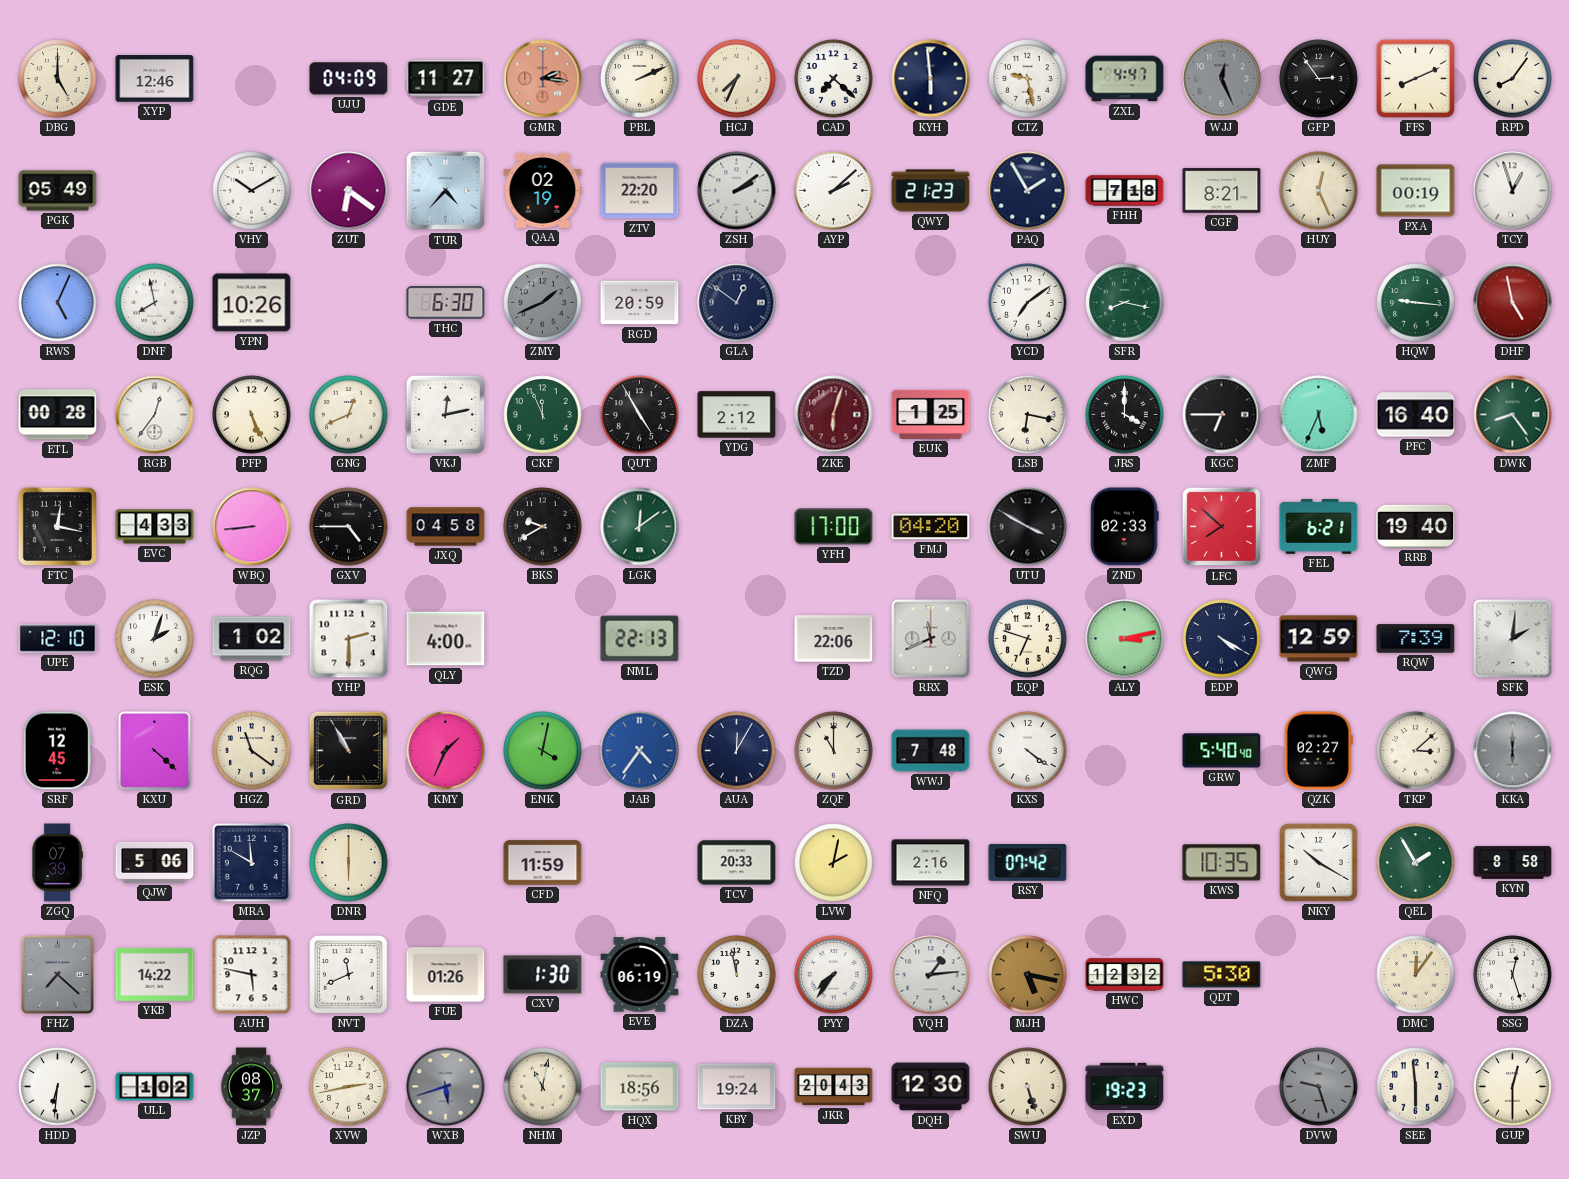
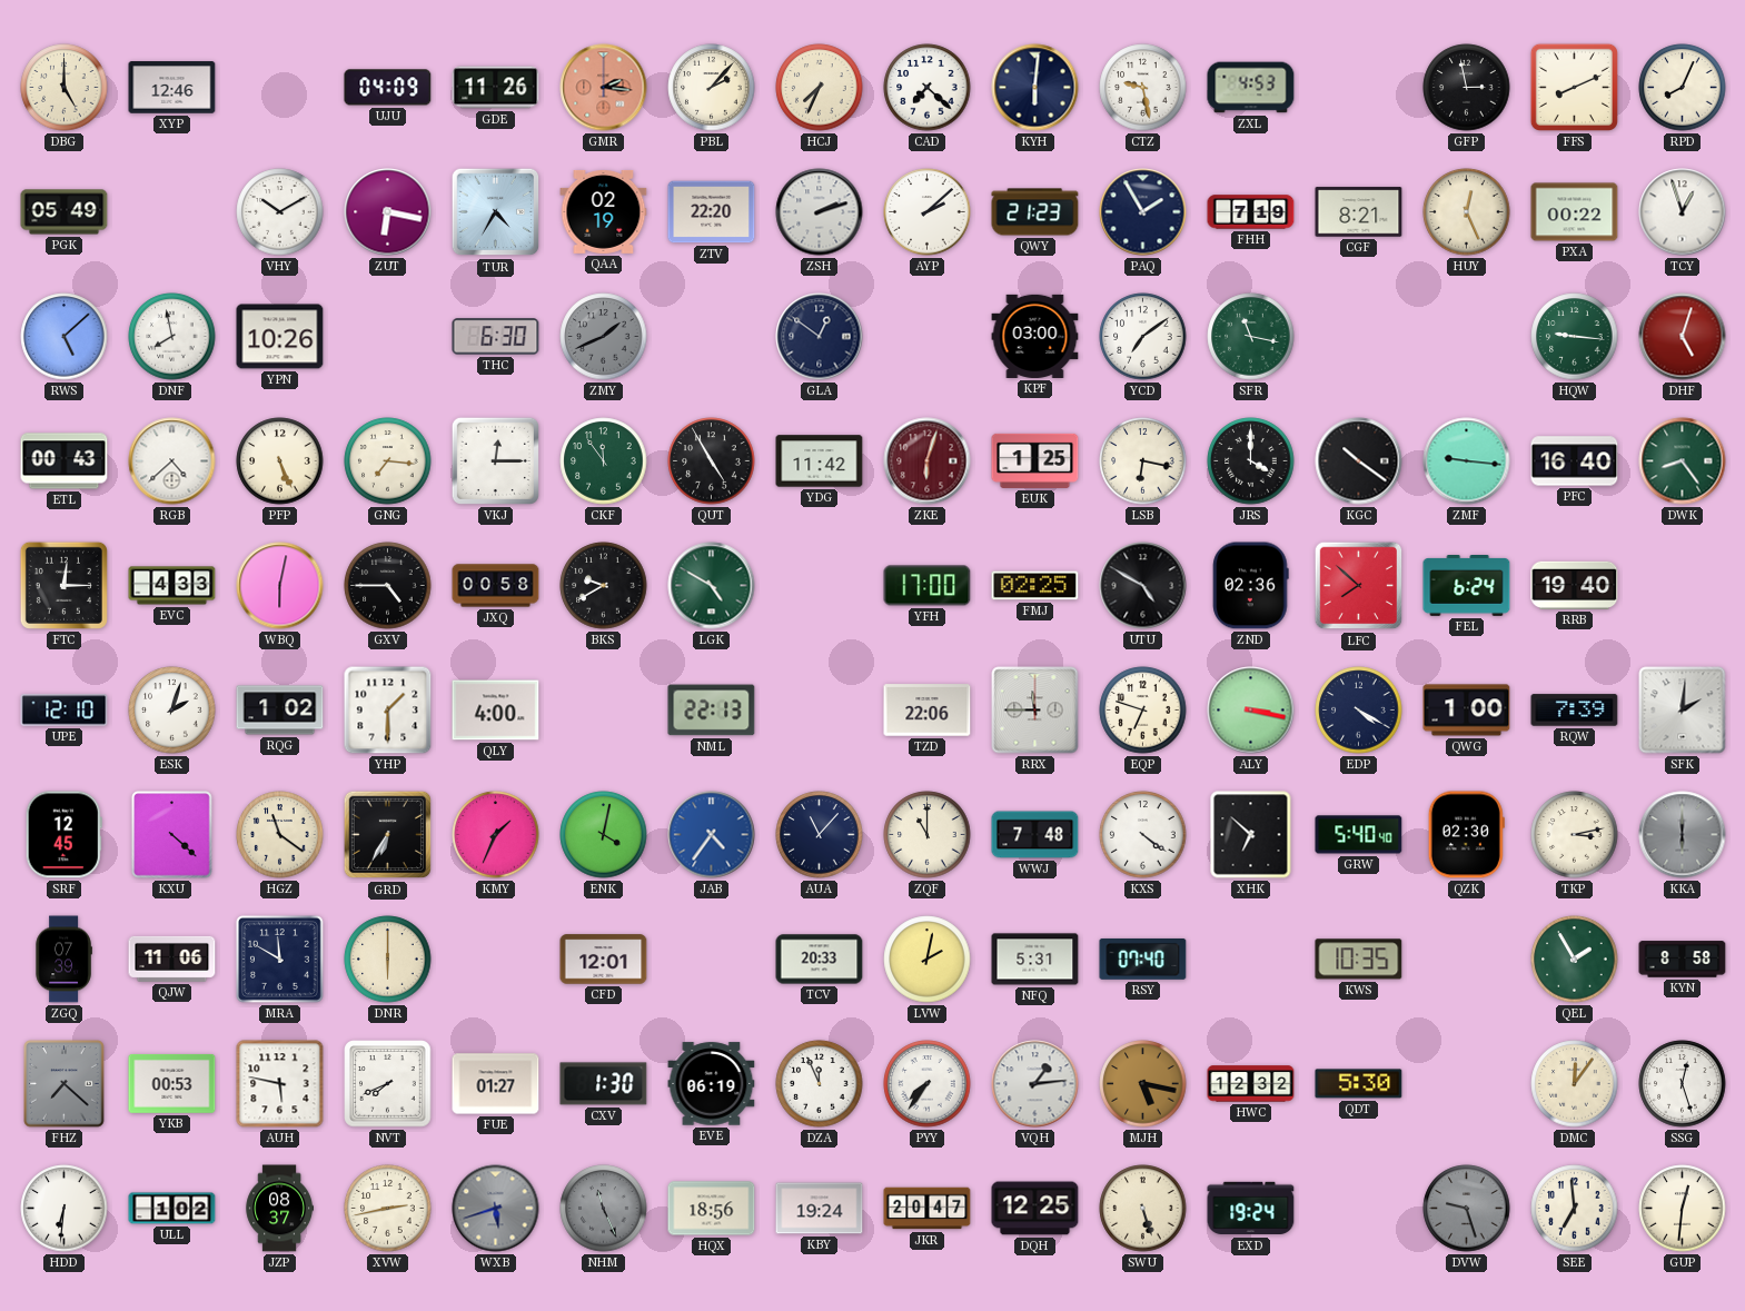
GDE: 11:27 -> 11:26
PBL: 2:11 -> 2:07
KYH: 5:59 -> 6:01
ZXL: 4:47 -> 4:53
WJJ: 12:26 -> none
GFP: 2:54 -> 2:58
RPD: 8:06 -> 8:04
ZUT: 6:21 -> 6:17
TUR: 4:37 -> 4:35
ZSH: 2:09 -> 2:12
FHH: 7:18 -> 7:19
PXA: 00:19 -> 00:22
RWS: 5:04 -> 5:08
RGD: 20:59 -> none
KPF: none -> 03:00
SFR: 8:17 -> 11:17
DHF: 4:58 -> 5:03
ETL: 00:28 -> 00:43
RGB: 12:36 -> 4:38
GNG: 12:41 -> 7:16
VKJ: 12:13 -> 12:15
CKF: 11:56 -> 11:54
YDG: 2:12 -> 11:42
KGC: 6:45 -> 10:21
ZMF: 5:34 -> 9:16
FTC: 12:17 -> 12:15
WBQ: 8:44 -> 6:02
JXQ: 04:58 -> 00:58
LGK: 12:09 -> 4:50
FMJ: 04:20 -> 02:25
UTU: 3:50 -> 4:50
ZND: 02:33 -> 02:36
FEL: 6:21 -> 6:24
YHP: 2:30 -> 1:30
RRX: 11:41 -> 11:45
ALY: 3:13 -> 3:17
QWG: 12:59 -> 1:00
GRD: 10:55 -> 6:35
AUA: 12:05 -> 11:07
XHK: none -> 6:52
QZK: 02:27 -> 02:30
TKP: 3:08 -> 3:13
QJW: 5:06 -> 11:06
CFD: 11:59 -> 12:01
NFQ: 2:16 -> 5:31
RSY: 07:42 -> 07:40
NKY: 10:20 -> none
YKB: 14:22 -> 00:53
NVT: 11:41 -> 7:41
FUE: 01:26 -> 01:27
DZA: 11:58 -> 11:56
NHM: 11:02 -> 11:26
NHM dial: cream -> grey
JKR: 20:43 -> 20:47
DQH: 12:30 -> 12:25
EXD: 19:23 -> 19:24
SEE: 5:59 -> 6:59
GUP: 12:30 -> 12:31
